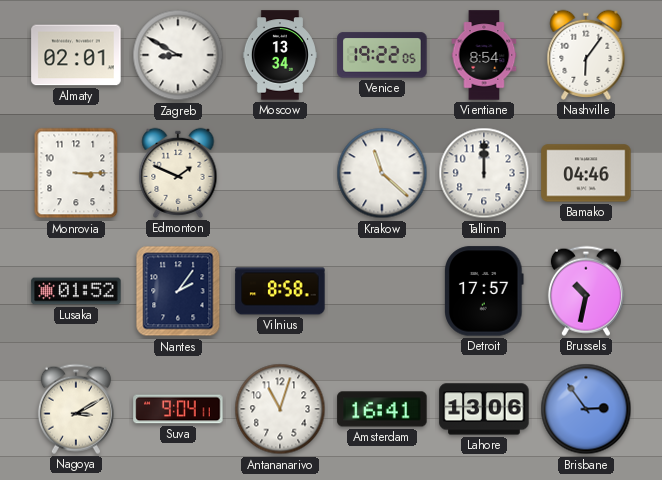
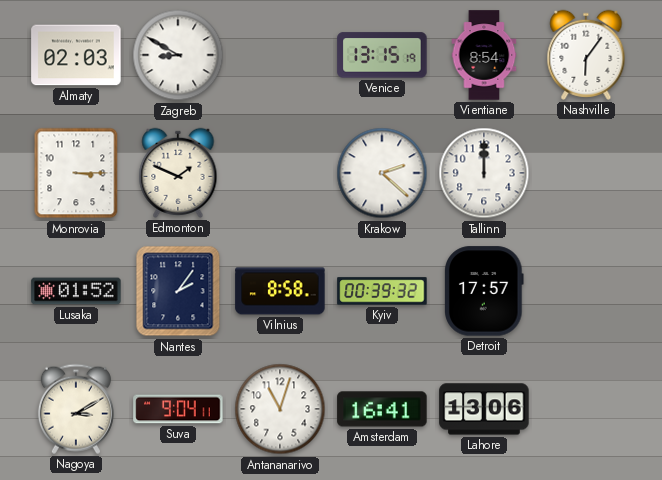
Almaty: 02:01 -> 02:03
Moscow: 13:34 -> none
Venice: 19:22 -> 13:15
Krakow: 11:22 -> 2:22
Bamako: 04:46 -> none
Kyiv: none -> 00:39
Brussels: 10:32 -> none
Brisbane: 2:54 -> none
